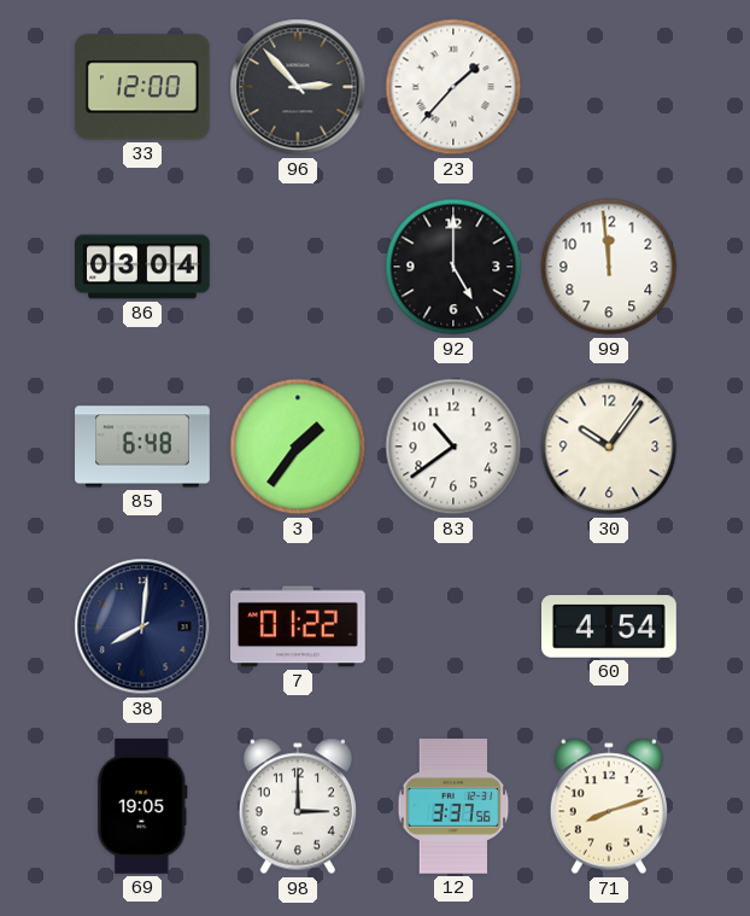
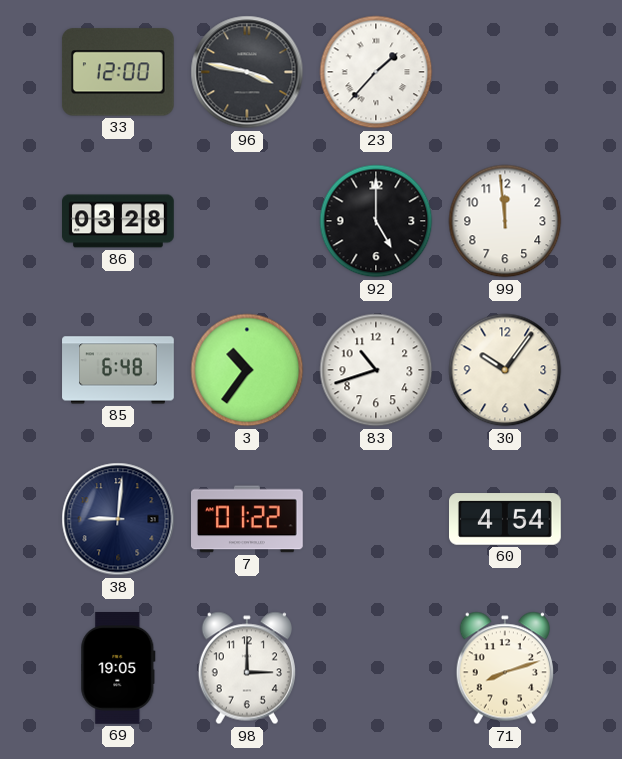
96: 2:53 -> 3:47
86: 03:04 -> 03:28
3: 1:36 -> 10:36
83: 10:39 -> 10:42
38: 8:01 -> 9:01
12: 3:37 -> none
